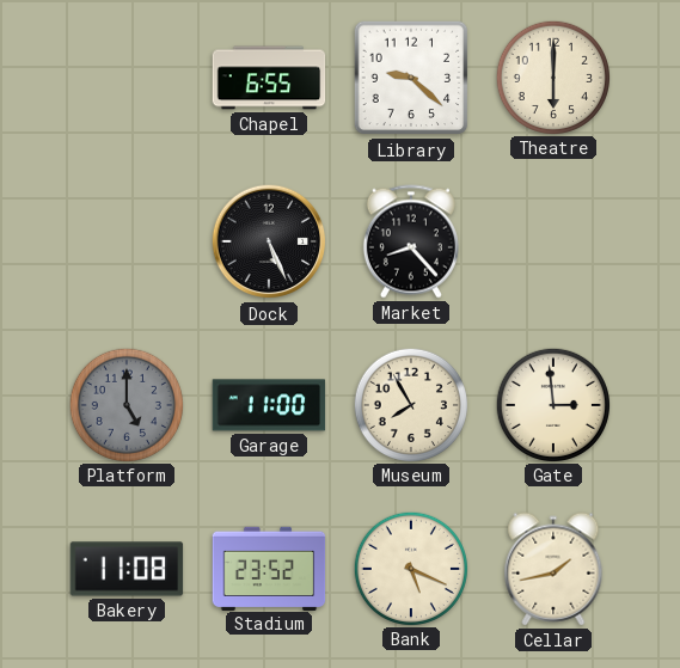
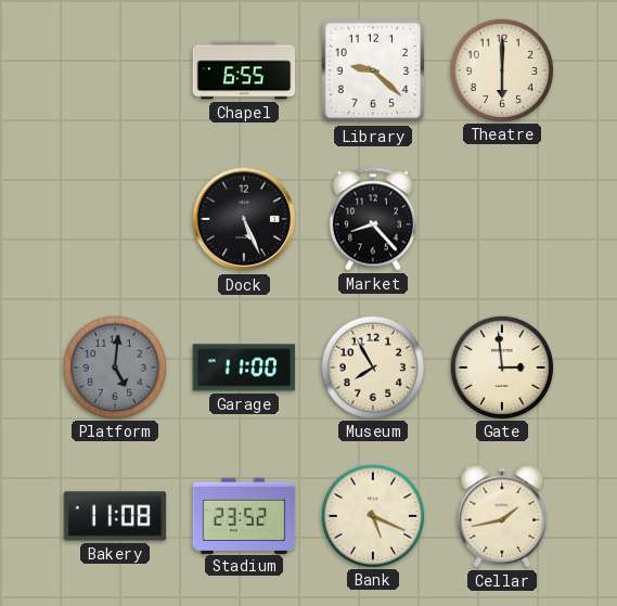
Platform: 5:00 -> 5:01
